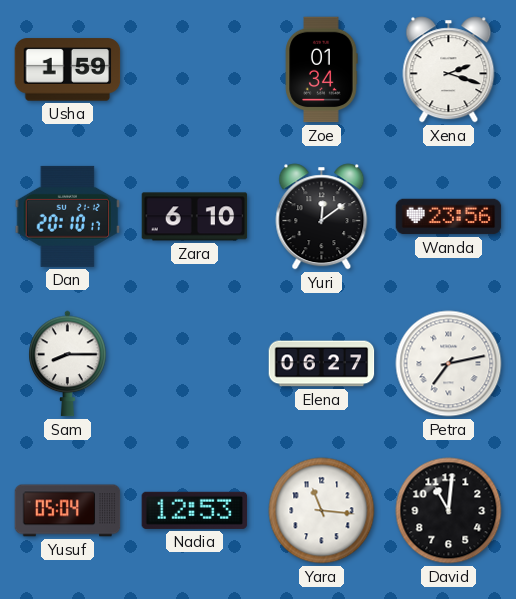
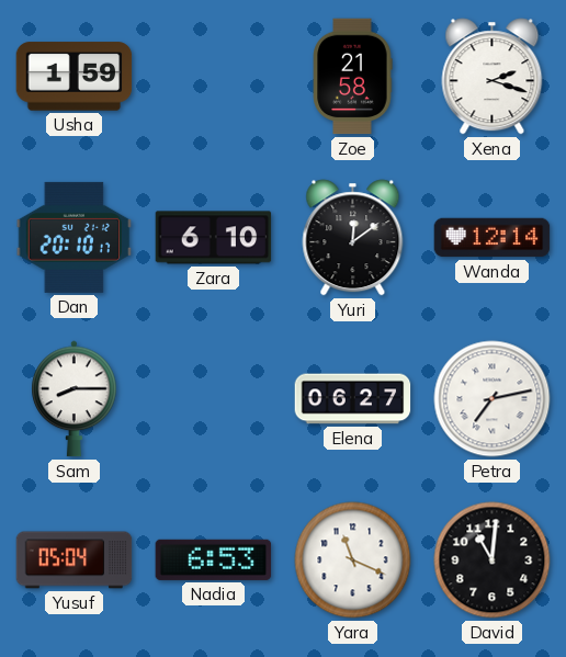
Zoe: 01:34 -> 21:58
Wanda: 23:56 -> 12:14
Nadia: 12:53 -> 6:53
Yara: 11:16 -> 11:19
